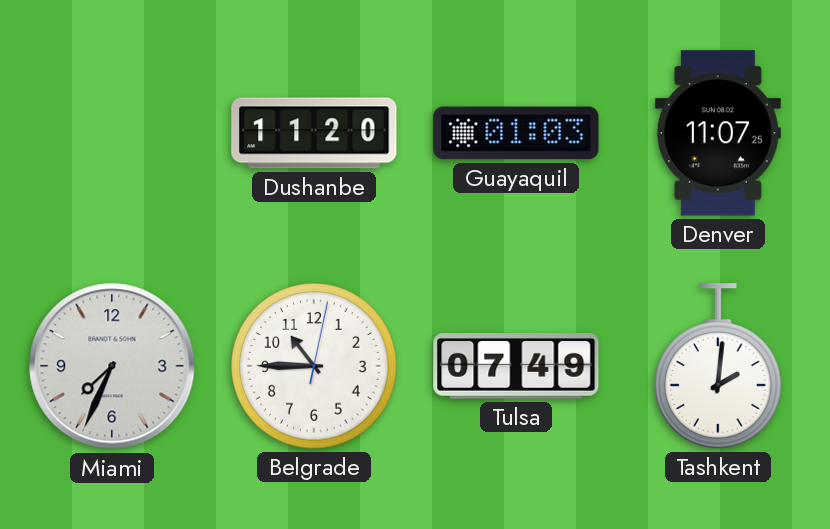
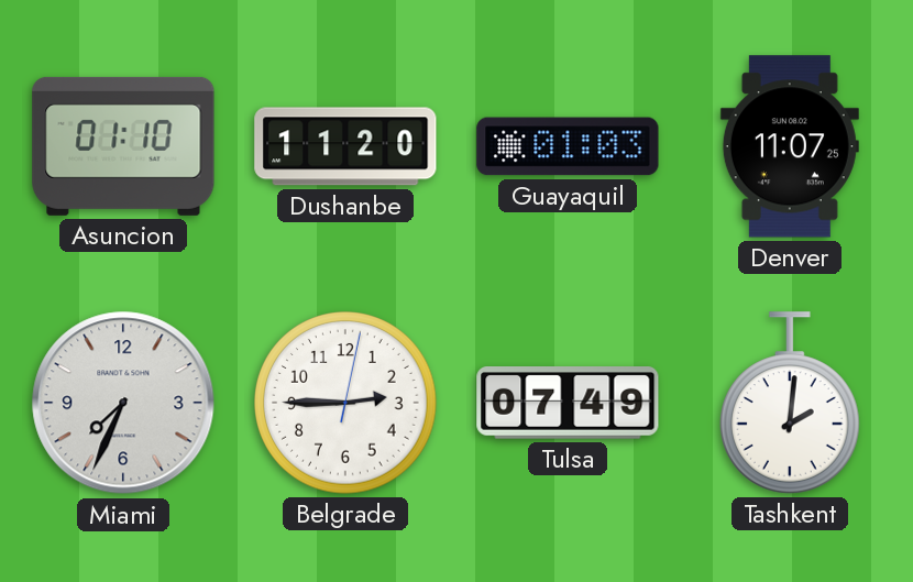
Asuncion: none -> 01:10
Belgrade: 10:45 -> 2:45
